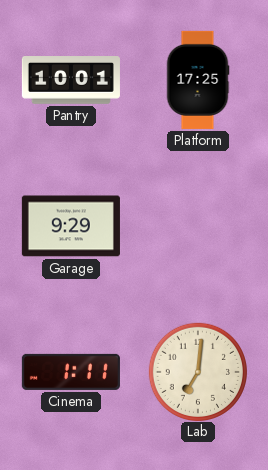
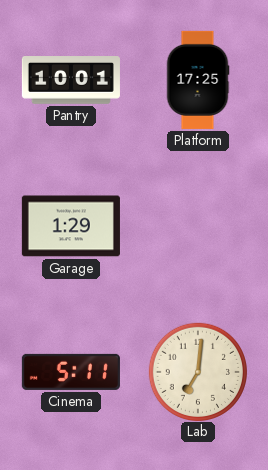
Garage: 9:29 -> 1:29
Cinema: 1:11 -> 5:11
